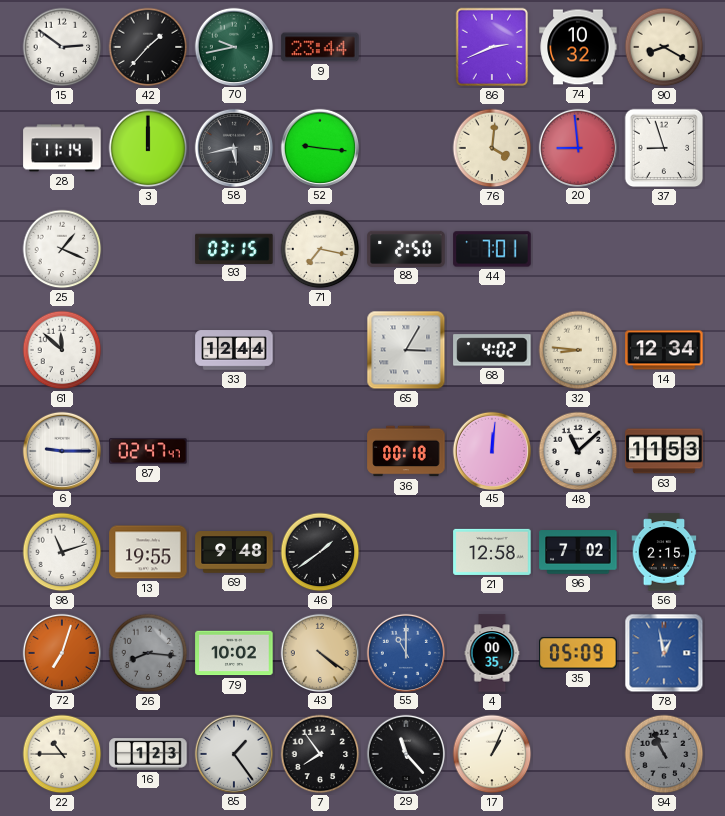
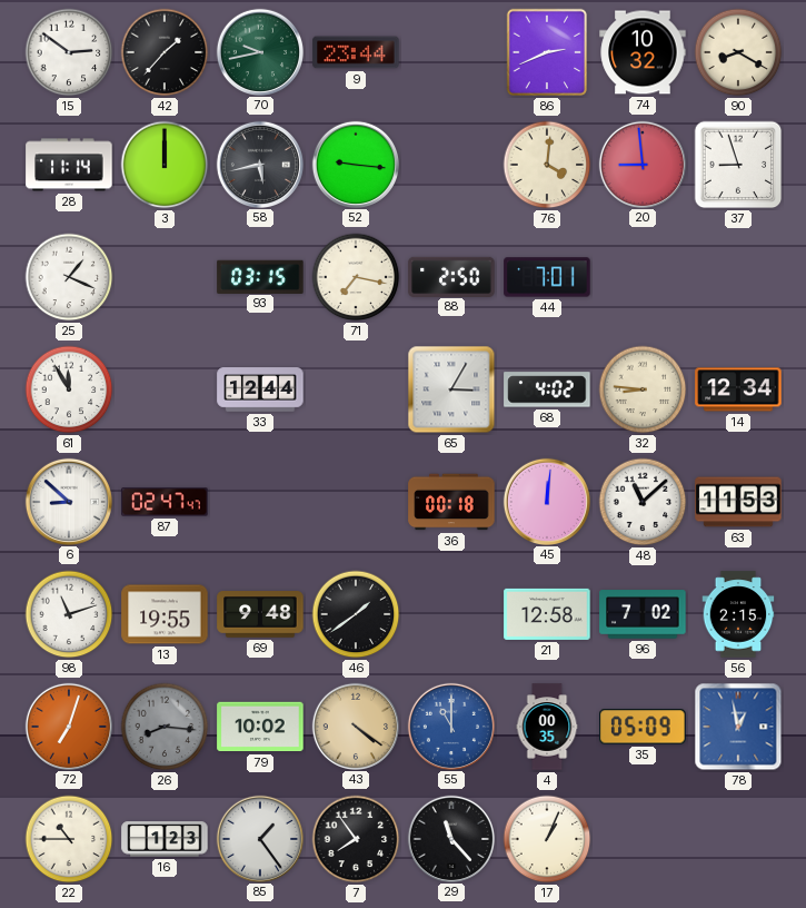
61: 11:52 -> 11:55
6: 9:15 -> 8:52
94: 10:56 -> none
